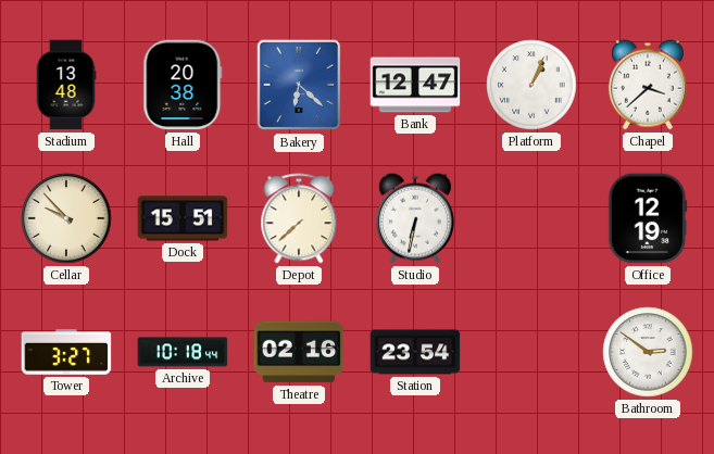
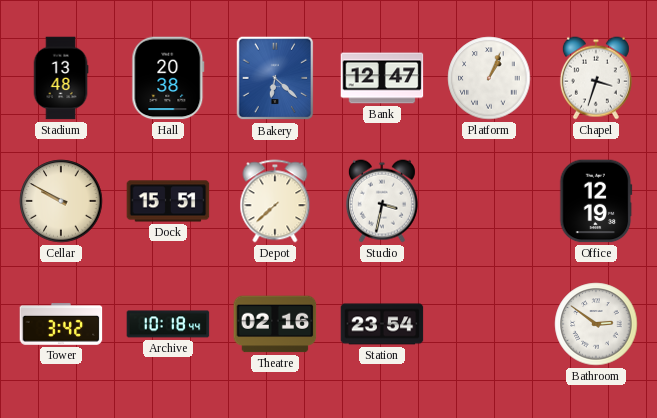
Chapel: 3:38 -> 3:33
Cellar: 9:53 -> 9:50
Studio: 6:32 -> 3:32
Tower: 3:27 -> 3:42
